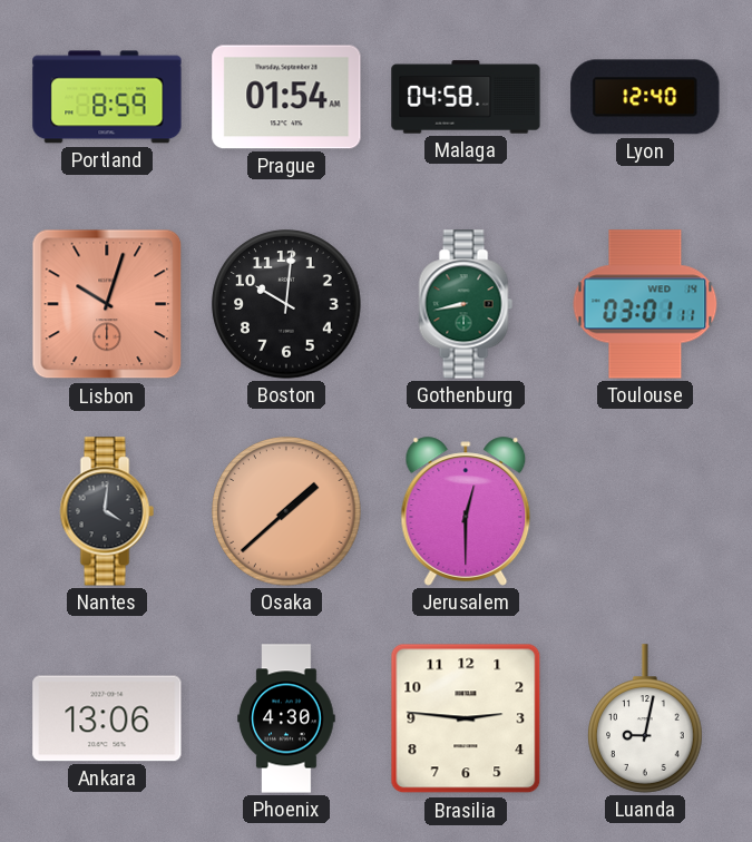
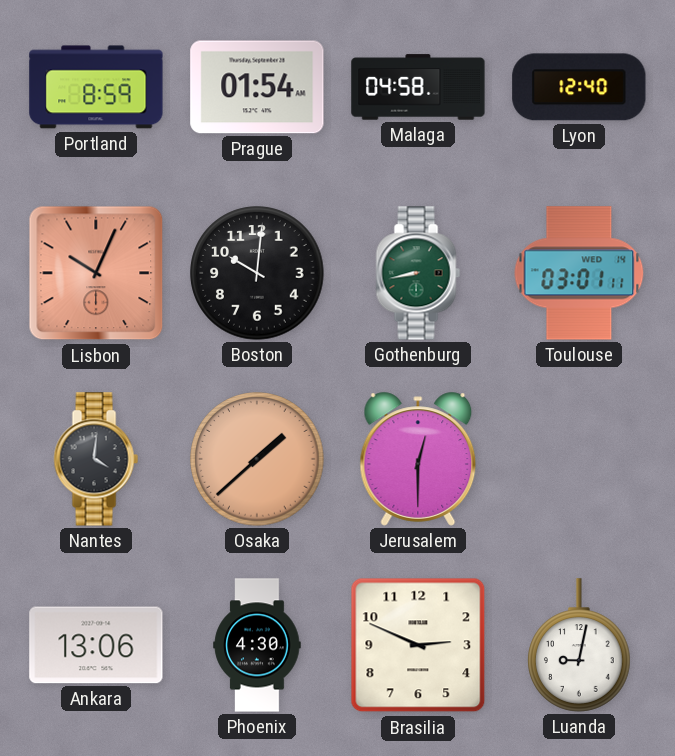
Lisbon: 10:03 -> 10:04
Brasilia: 2:46 -> 2:49
